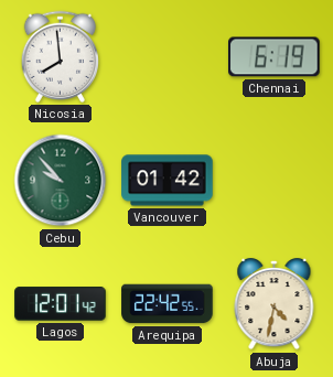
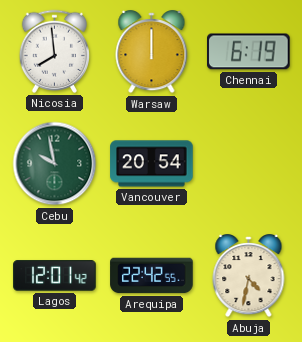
Warsaw: none -> 12:00
Cebu: 9:53 -> 9:58
Vancouver: 01:42 -> 20:54
